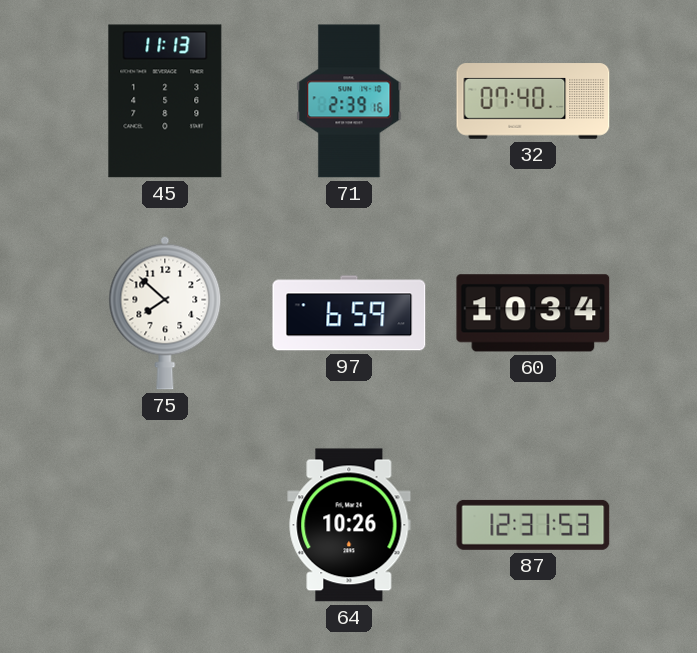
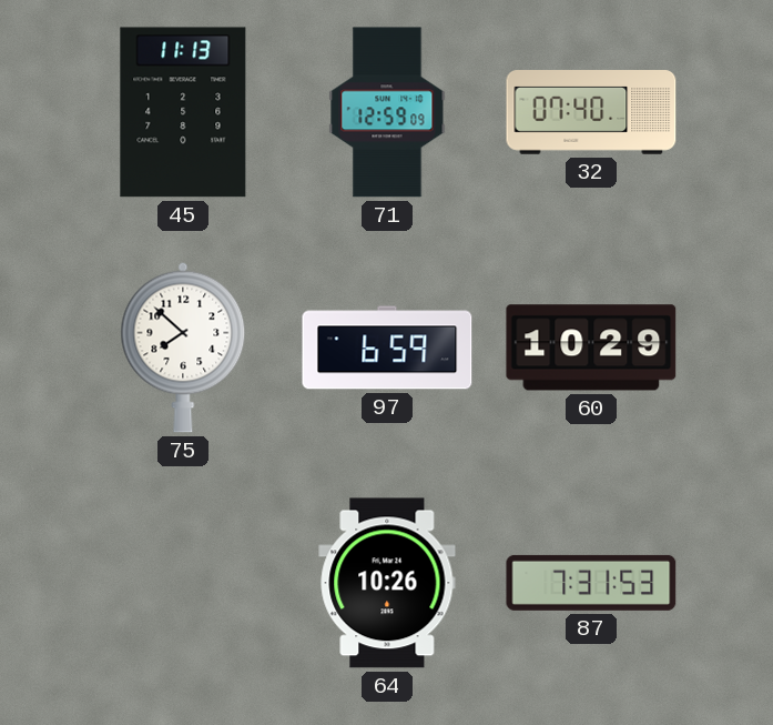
71: 2:39 -> 12:59
60: 10:34 -> 10:29
87: 12:31 -> 7:31
